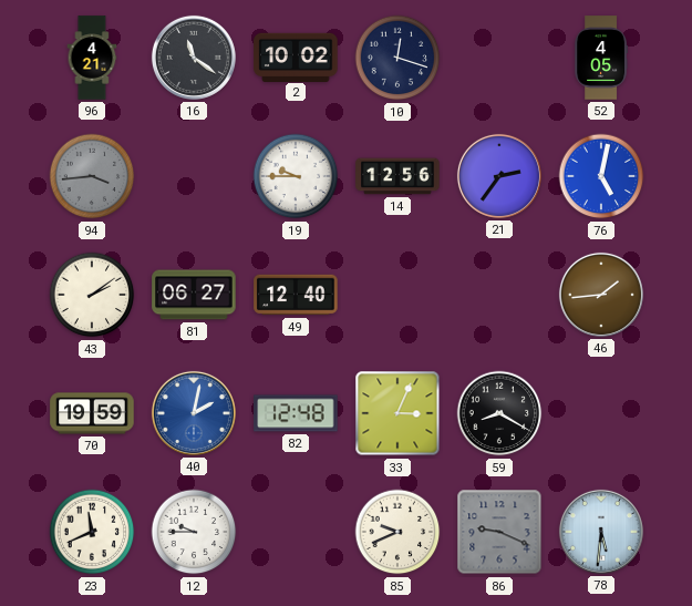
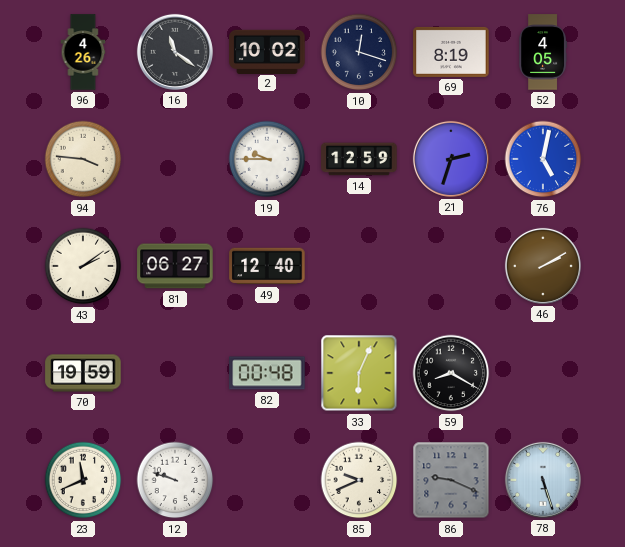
96: 4:21 -> 4:26
69: none -> 8:19
94: 3:44 -> 3:46
94 dial: grey -> cream
14: 12:56 -> 12:59
21: 2:36 -> 2:33
46: 1:44 -> 2:10
40: 2:02 -> none
82: 12:48 -> 00:48
33: 3:04 -> 6:04
12: 9:45 -> 9:48
78: 5:31 -> 5:27
